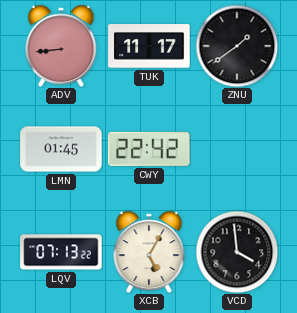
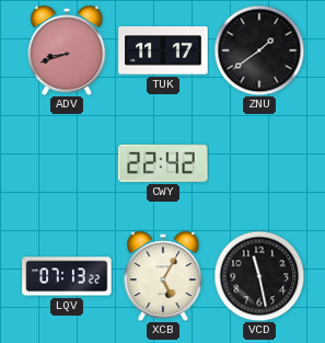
ADV: 8:44 -> 8:42
LMN: 01:45 -> none
VCD: 3:59 -> 11:28
